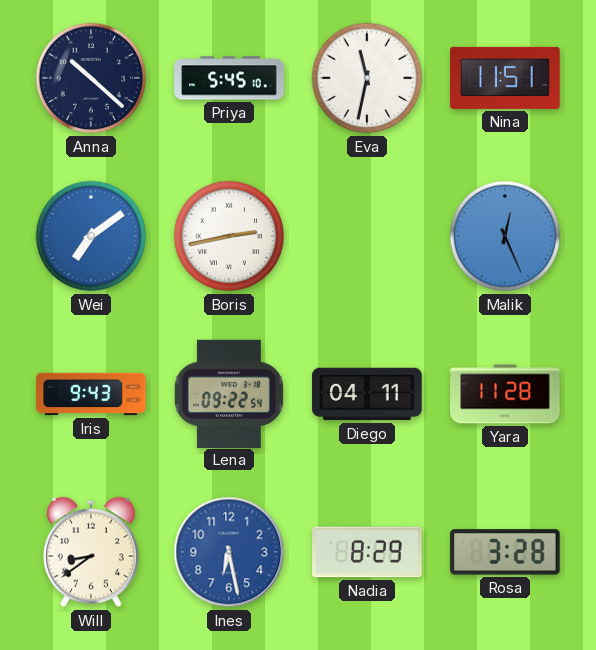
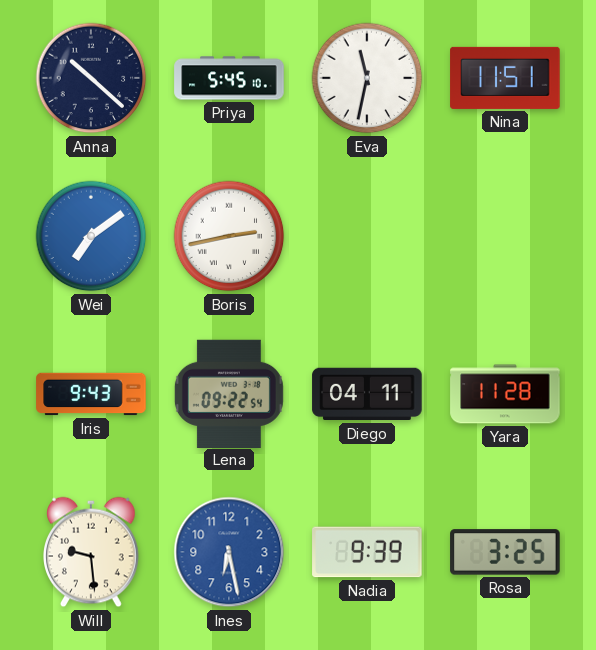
Malik: 12:26 -> none
Will: 8:39 -> 9:29
Nadia: 8:29 -> 9:39
Rosa: 3:28 -> 3:25
